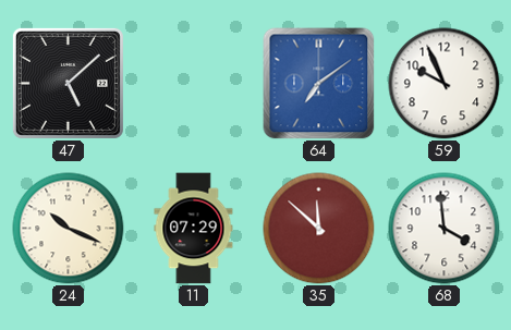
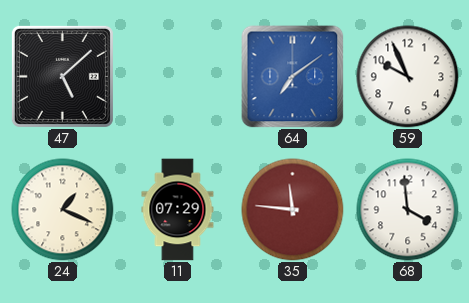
24: 10:19 -> 1:19
35: 11:52 -> 11:46
